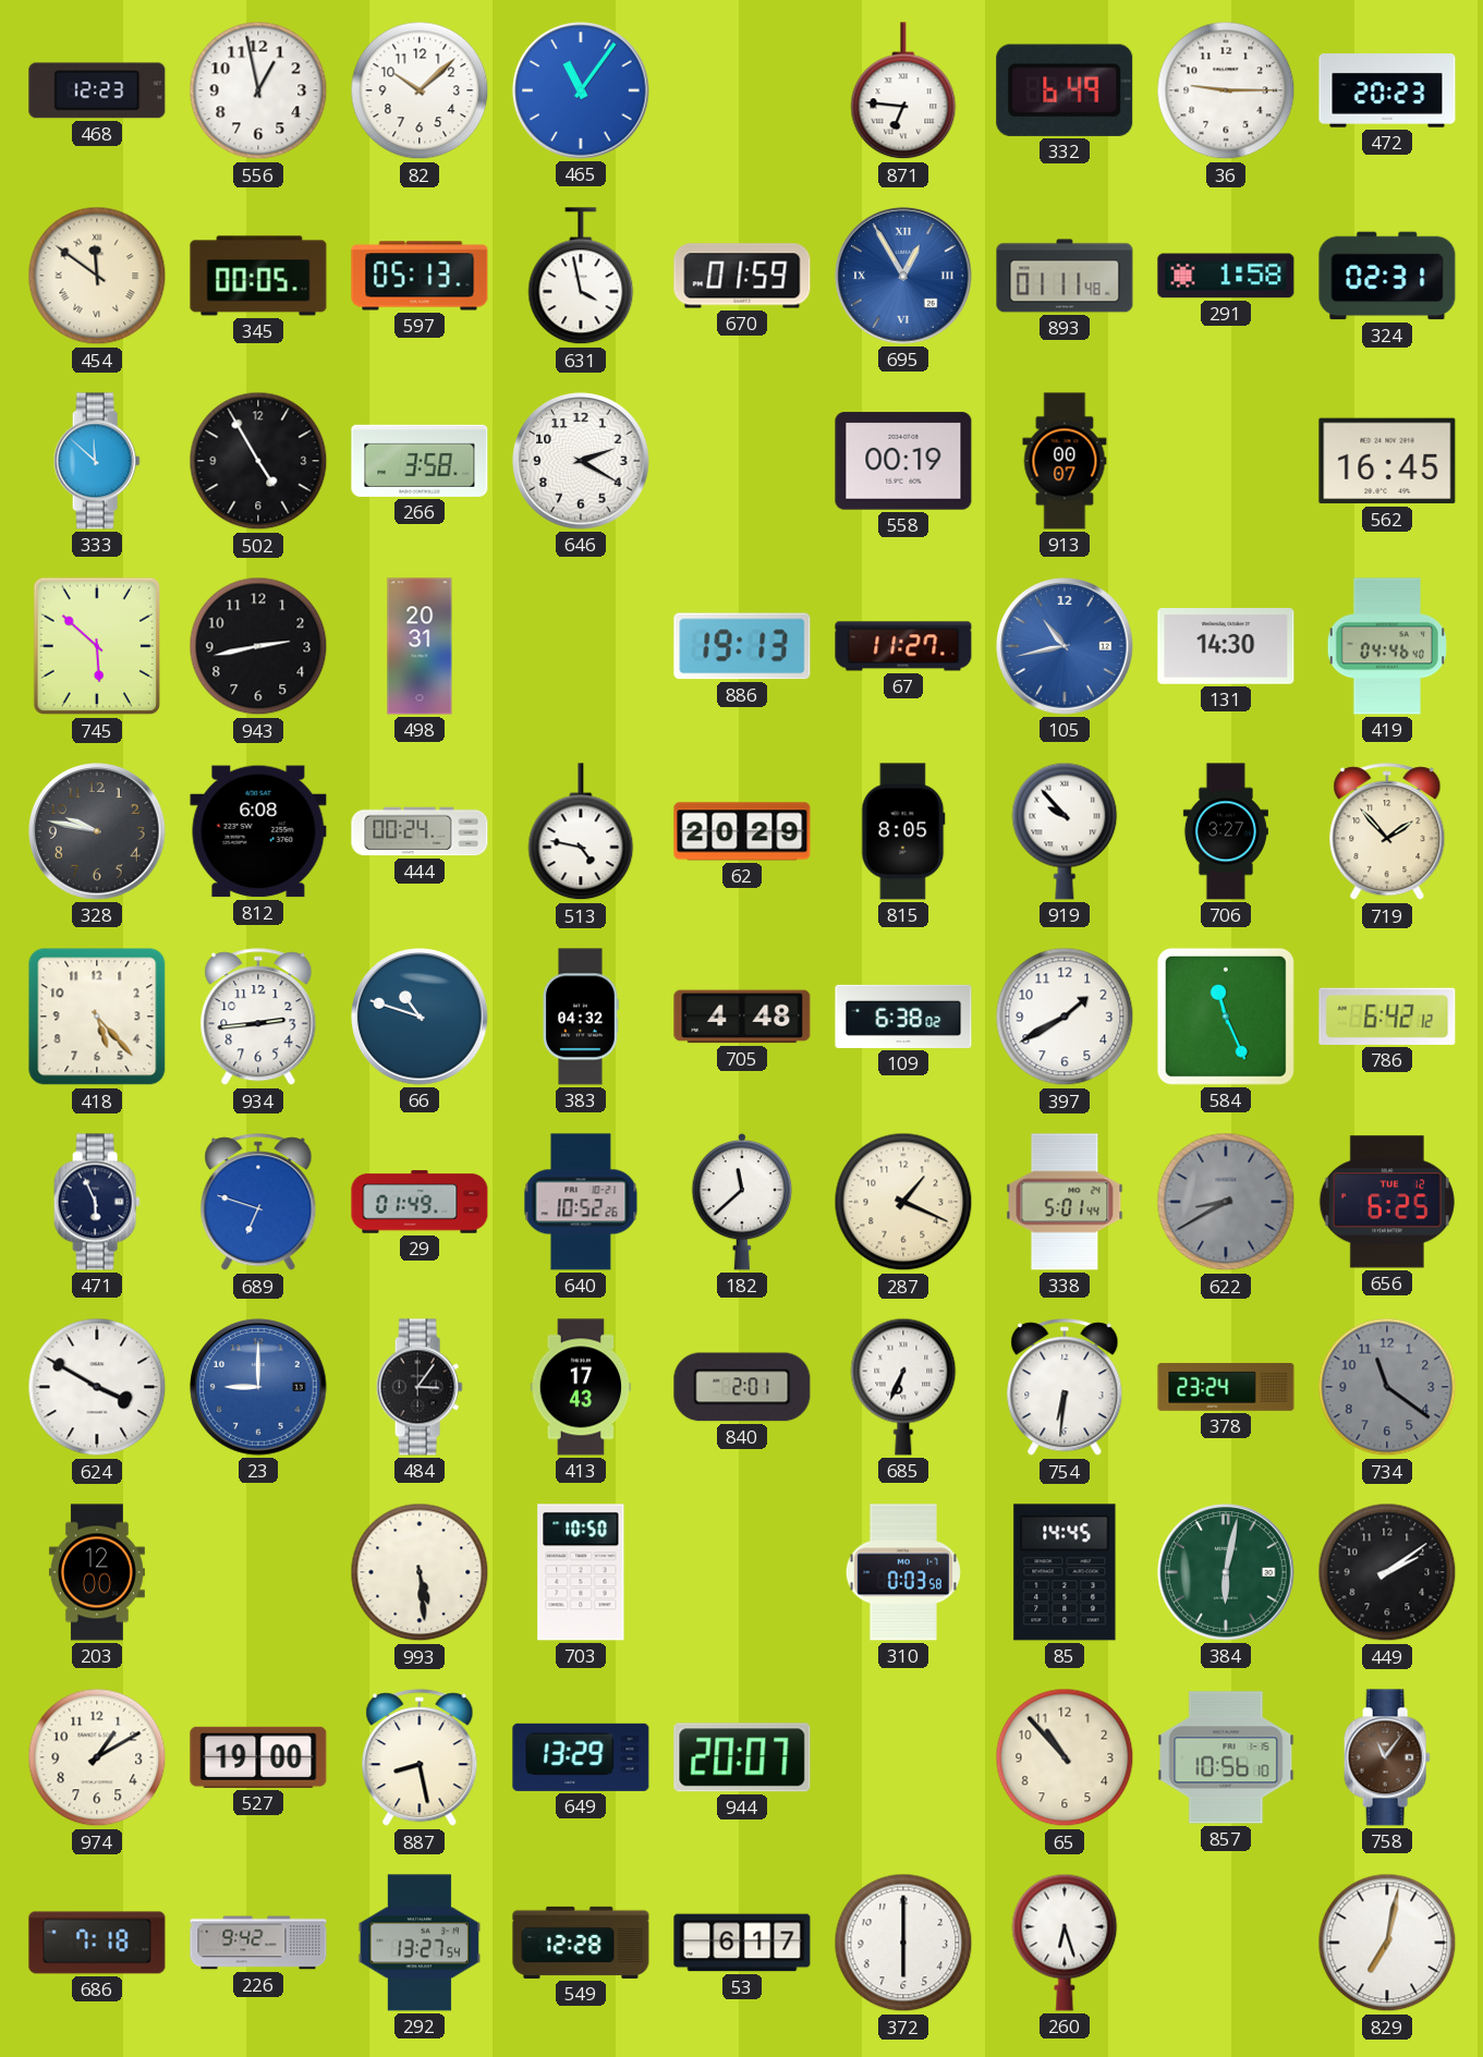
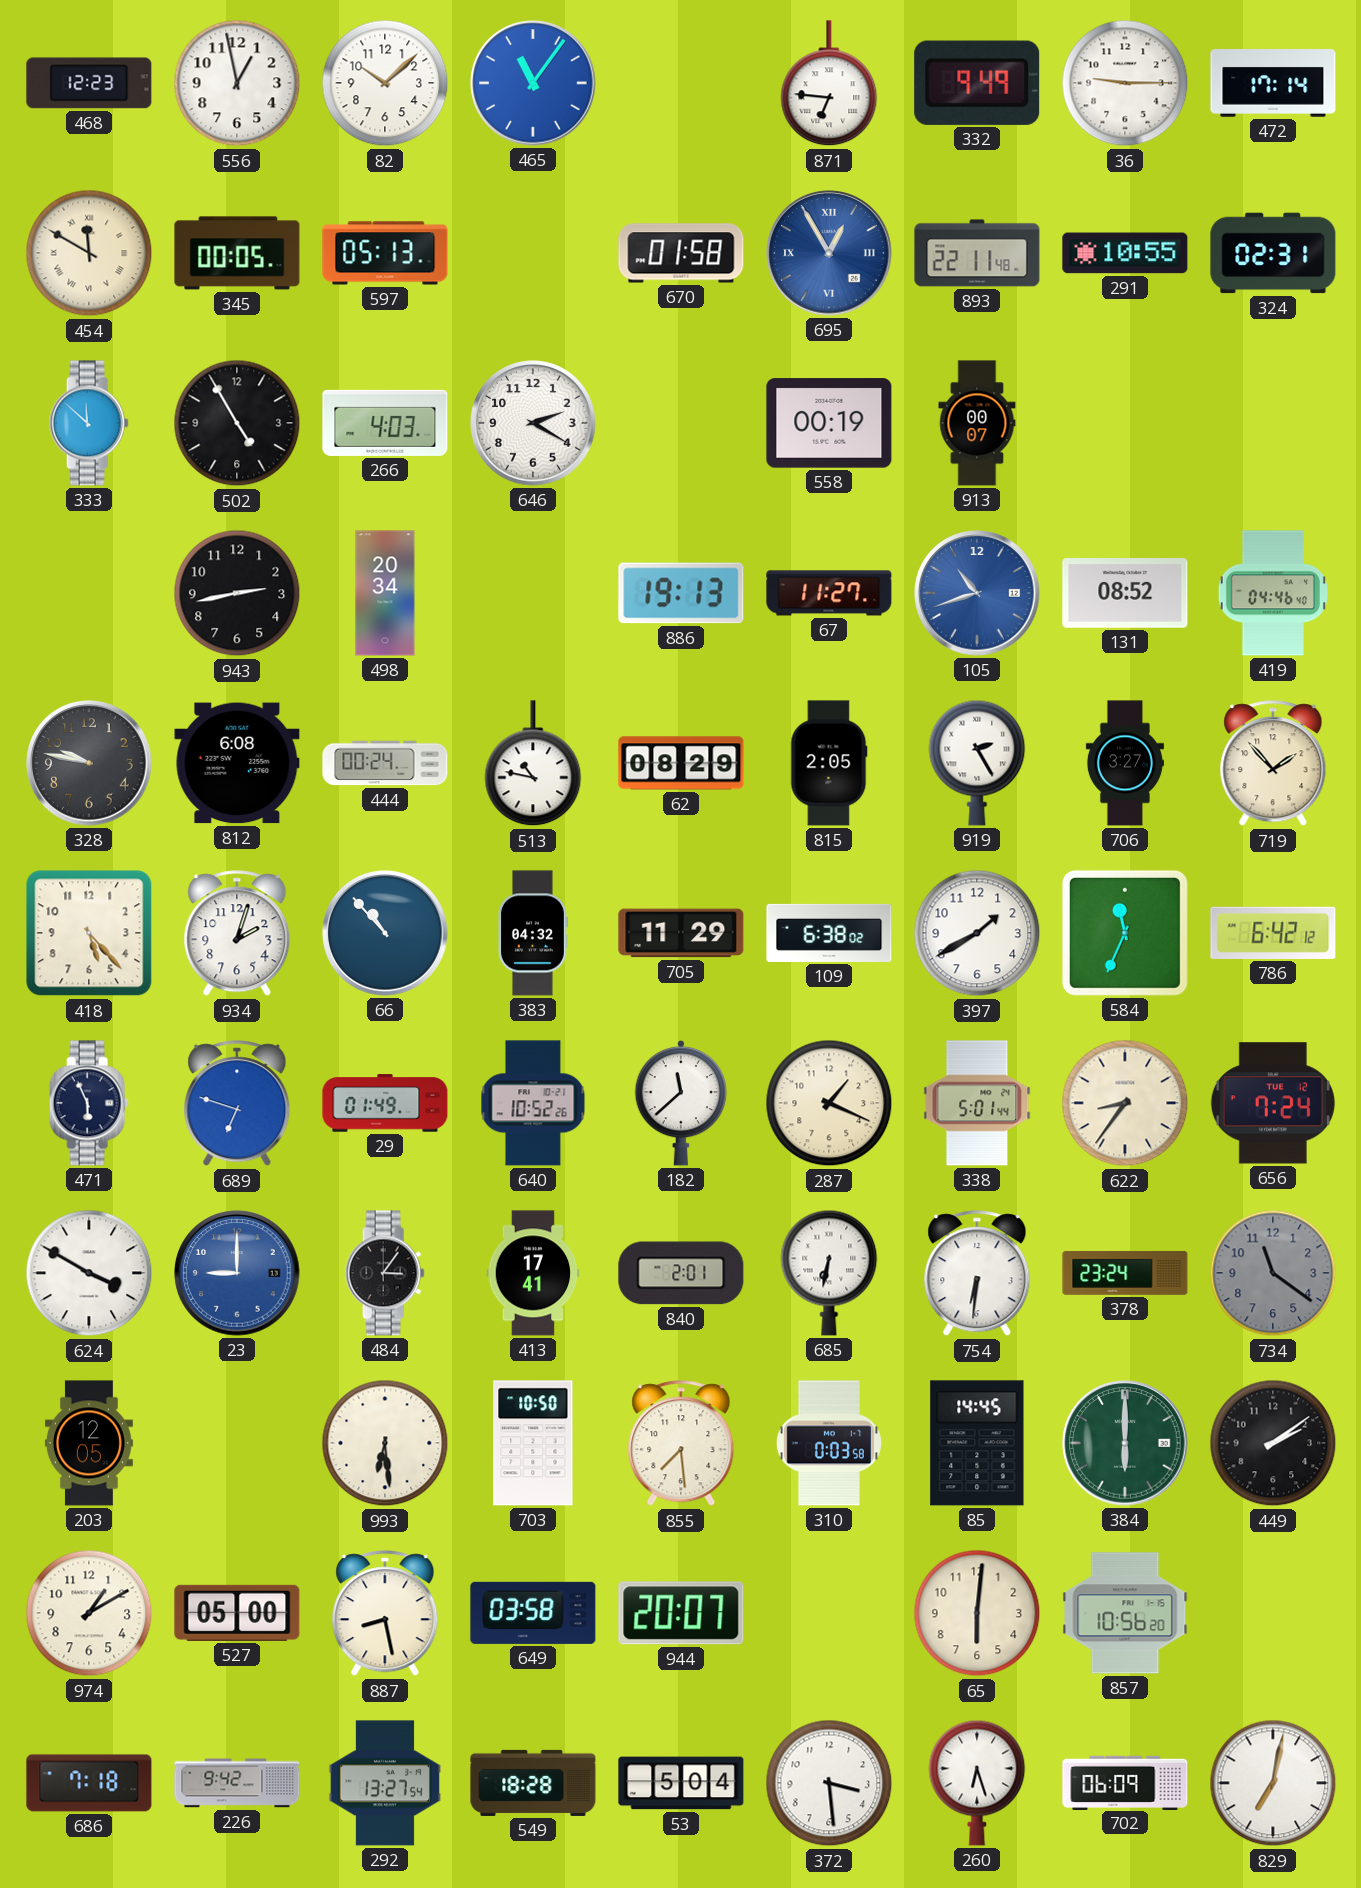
332: 6:49 -> 9:49
472: 20:23 -> 17:14
454: 11:51 -> 11:50
631: 3:58 -> none
670: 01:59 -> 01:58
893: 01:11 -> 22:11
291: 1:58 -> 10:55
266: 3:58 -> 4:03
562: 16:45 -> none
745: 5:52 -> none
498: 20:31 -> 20:34
105: 10:43 -> 10:42
131: 14:30 -> 08:52
513: 4:47 -> 10:47
62: 20:29 -> 08:29
815: 8:05 -> 2:05
919: 9:53 -> 2:25
934: 2:44 -> 2:03
66: 10:48 -> 10:53
705: 4:48 -> 11:29
584: 11:26 -> 11:34
622: 8:40 -> 8:36
622 dial: grey -> cream
656: 6:25 -> 7:24
413: 17:43 -> 17:41
685: 6:34 -> 6:32
203: 12:00 -> 12:05
993: 5:29 -> 6:29
855: none -> 7:29
384: 6:02 -> 6:00
527: 19:00 -> 05:00
649: 13:29 -> 03:58
65: 10:53 -> 6:01
857: 10:56:10 -> 10:56:20
758: 11:06 -> none
549: 12:28 -> 18:28
53: 6:17 -> 5:04
372: 6:00 -> 3:29
702: none -> 06:09
